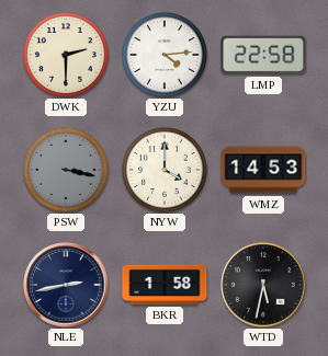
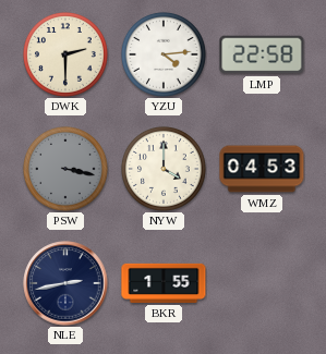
WMZ: 14:53 -> 04:53
BKR: 1:58 -> 1:55
WTD: 5:32 -> none
